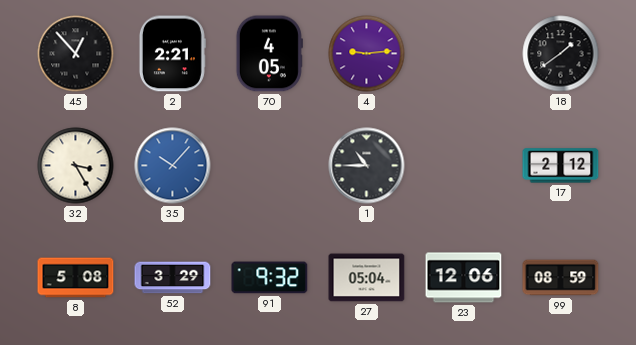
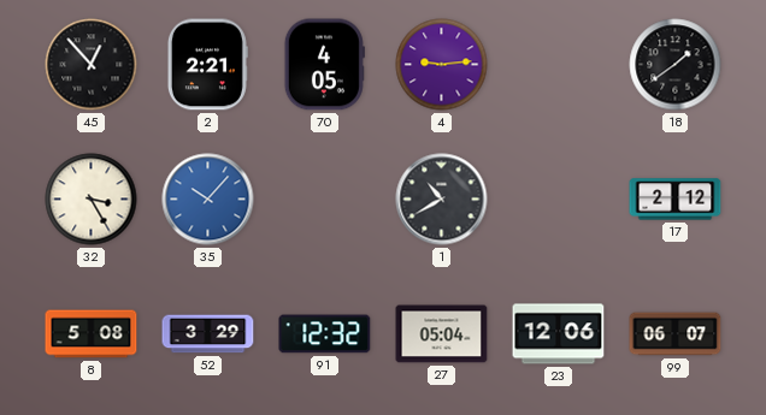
1: 10:45 -> 10:40
91: 9:32 -> 12:32
99: 08:59 -> 06:07
